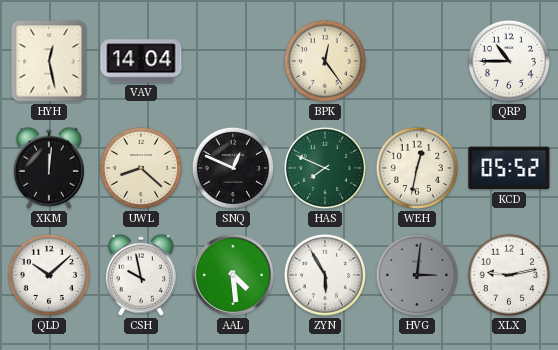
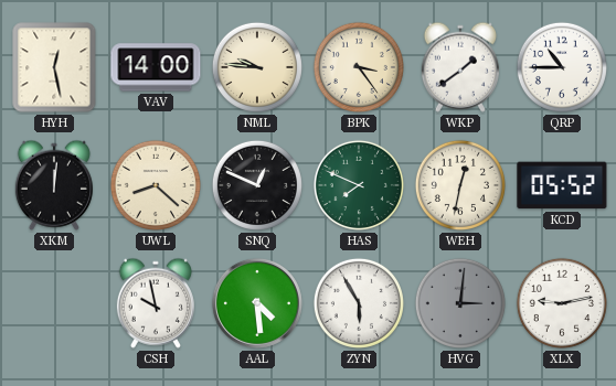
VAV: 14:04 -> 14:00
NML: none -> 9:46
BPK: 12:24 -> 3:24
WKP: none -> 1:39
QLD: 10:08 -> none
